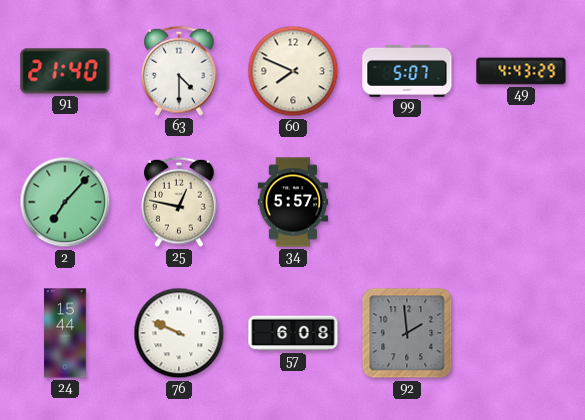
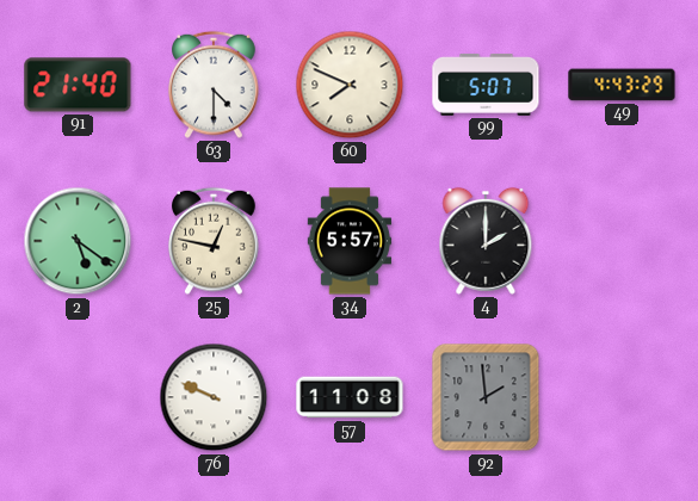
2: 7:07 -> 5:21
4: none -> 2:00
24: 15:44 -> none
57: 6:08 -> 11:08
